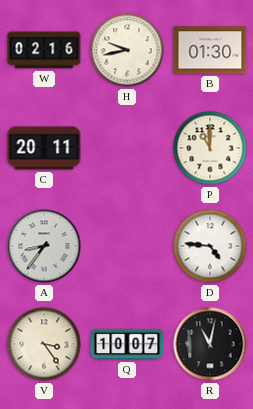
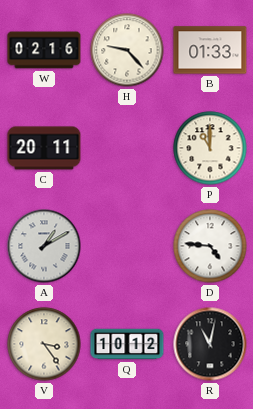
H: 9:43 -> 9:23
B: 01:30 -> 01:33
A: 8:36 -> 1:10
Q: 10:07 -> 10:12
